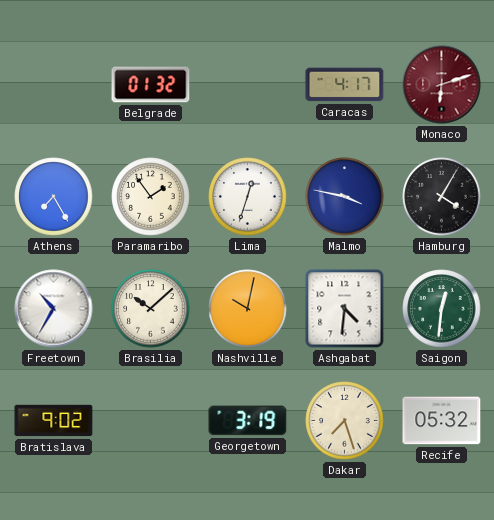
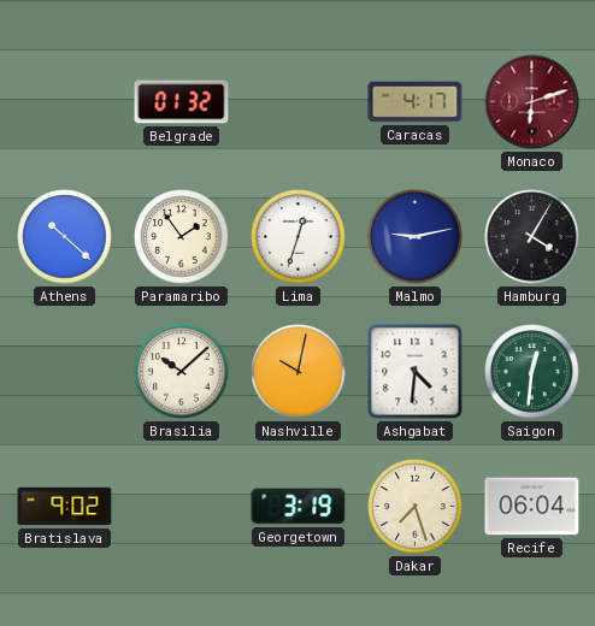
Athens: 7:25 -> 10:22
Malmo: 3:47 -> 9:13
Freetown: 10:35 -> none
Recife: 05:32 -> 06:04
